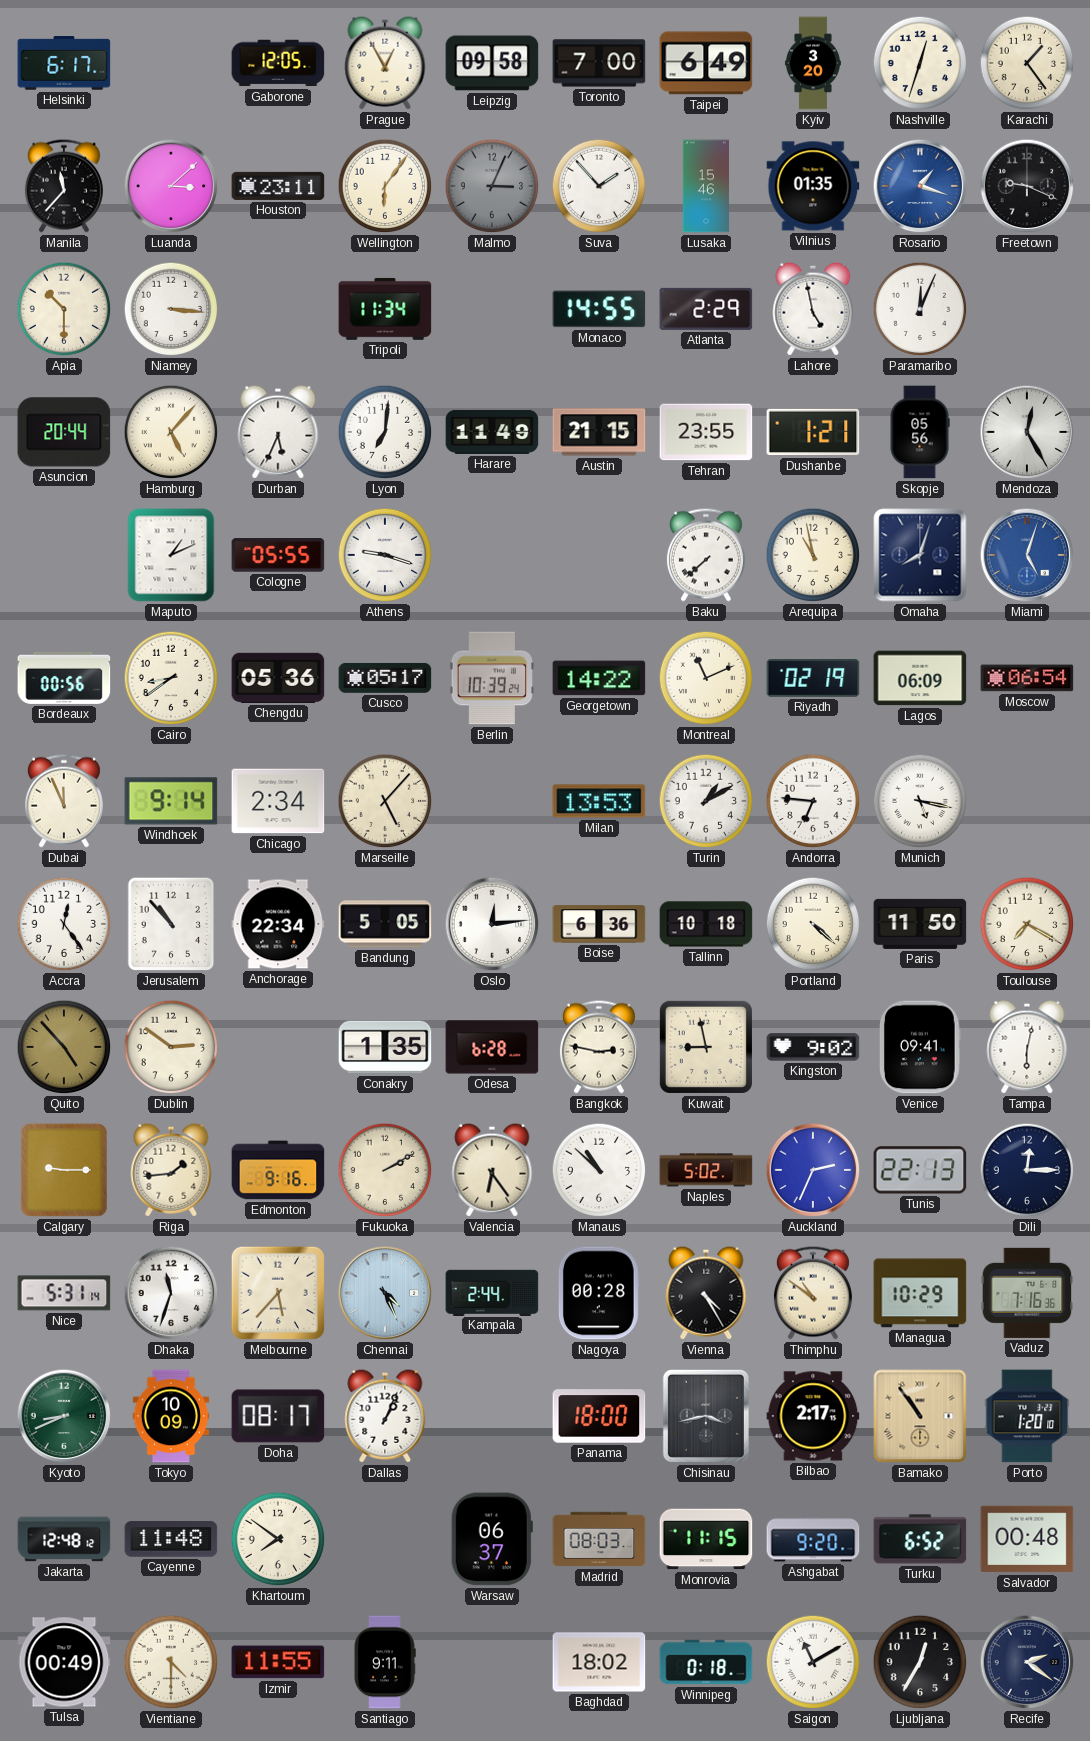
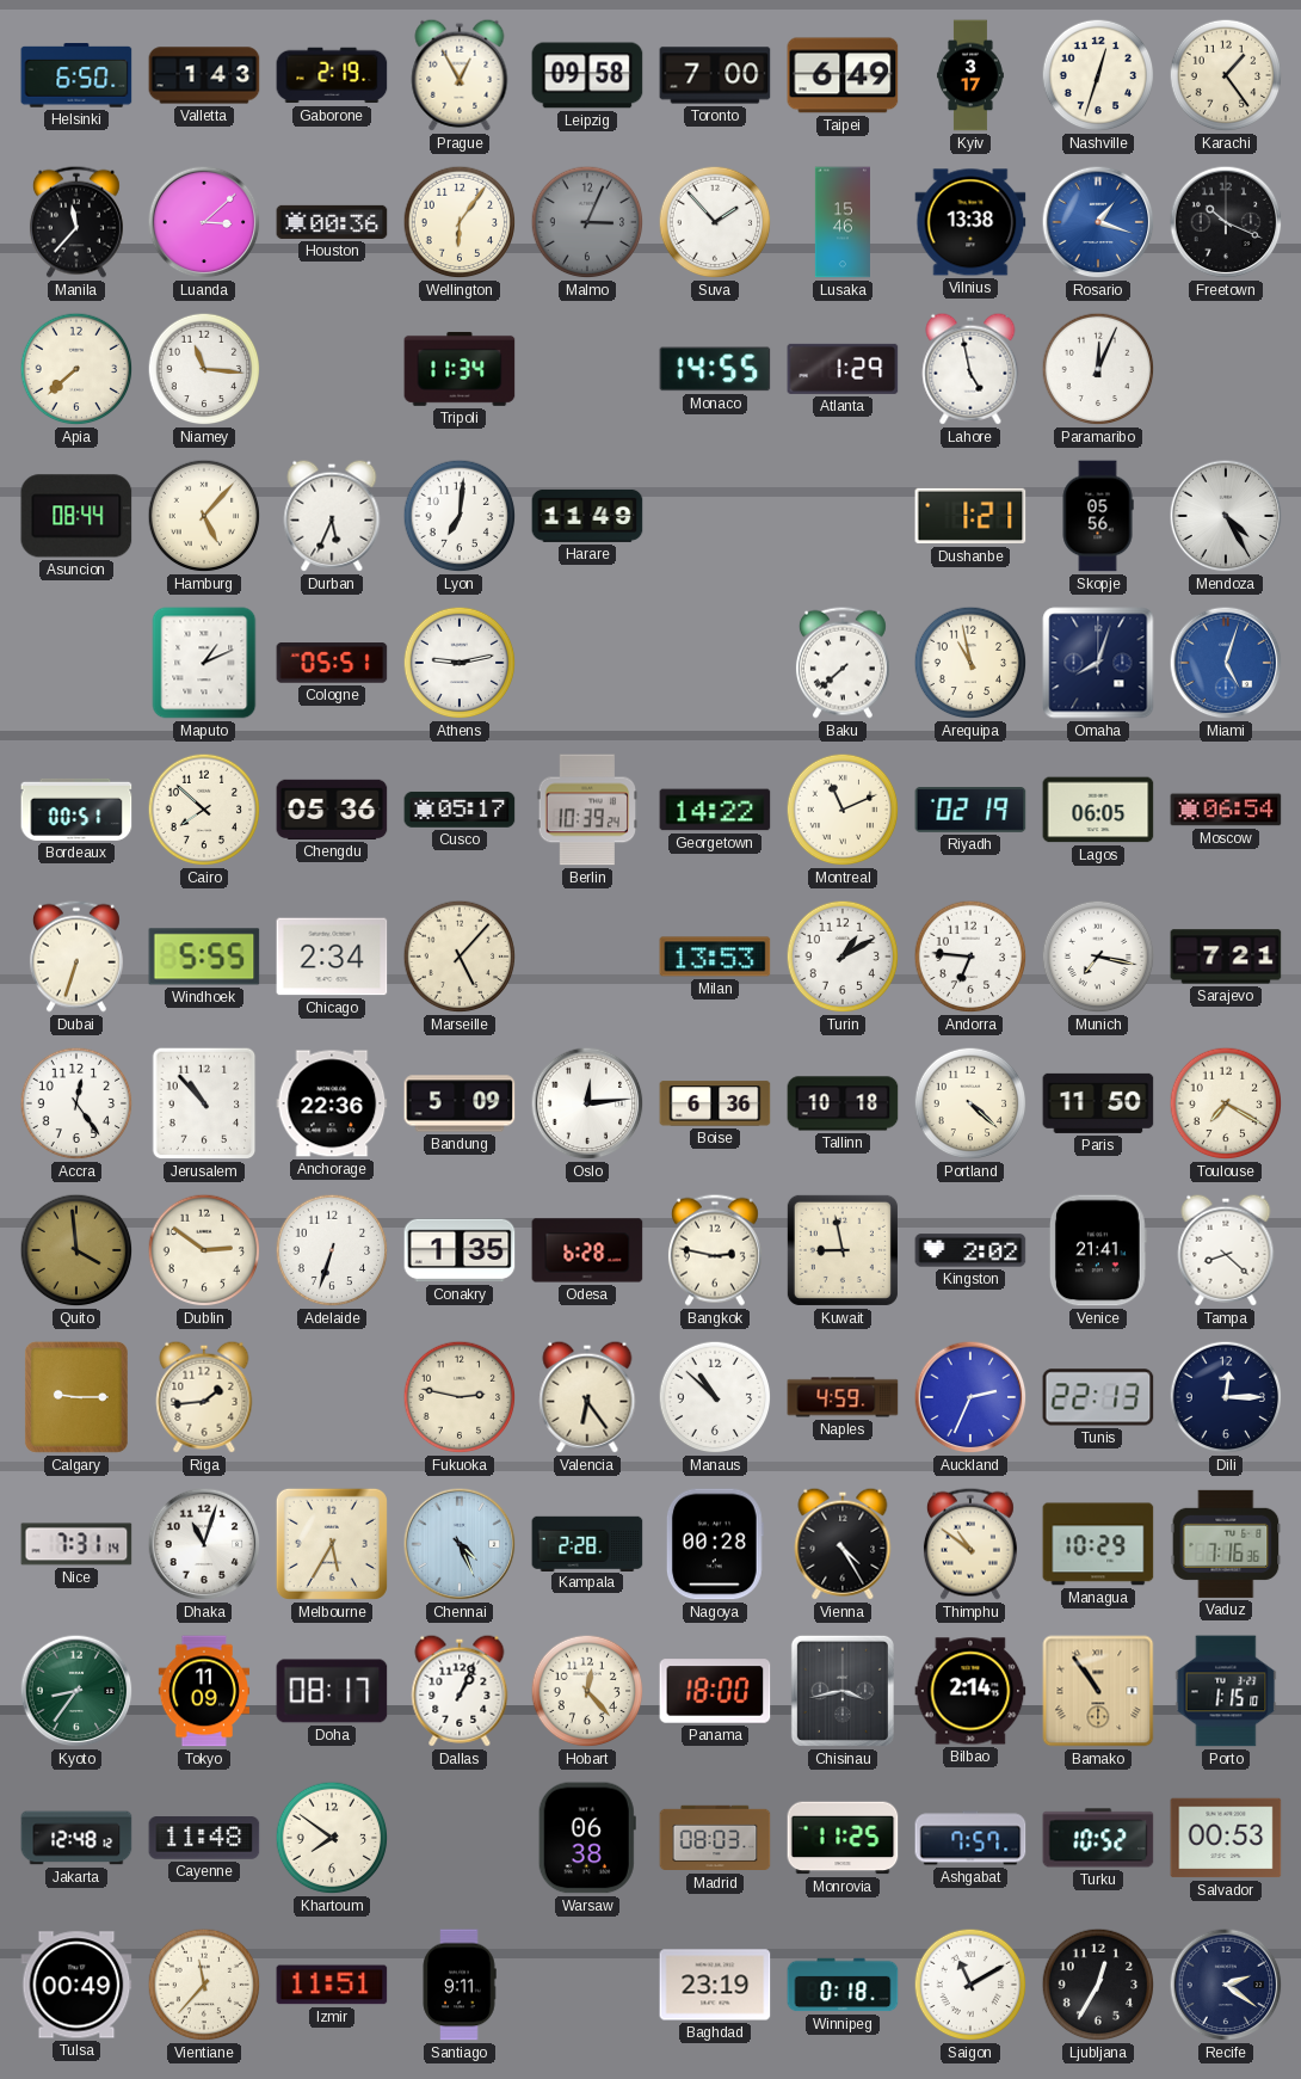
Helsinki: 6:17 -> 6:50
Valletta: none -> 1:43
Gaborone: 12:05 -> 2:19
Kyiv: 3:20 -> 3:17
Houston: 23:11 -> 00:36
Vilnius: 01:35 -> 13:38
Freetown: 9:19 -> 10:19
Apia: 10:30 -> 7:38
Niamey: 3:16 -> 11:16
Atlanta: 2:29 -> 1:29
Asuncion: 20:44 -> 08:44
Austin: 21:15 -> none
Tehran: 23:55 -> none
Mendoza: 12:25 -> 4:25
Cologne: 05:55 -> 05:51
Athens: 9:18 -> 9:13
Bordeaux: 00:56 -> 00:51
Cairo: 8:39 -> 7:52
Lagos: 06:09 -> 06:05
Dubai: 11:56 -> 6:33
Windhoek: 9:14 -> 5:55
Munich: 5:17 -> 7:17
Sarajevo: none -> 7:21
Anchorage: 22:34 -> 22:36
Bandung: 5:05 -> 5:09
Quito: 4:53 -> 3:59
Adelaide: none -> 6:33
Kingston: 9:02 -> 2:02
Venice: 09:41 -> 21:41
Tampa: 6:02 -> 8:22
Edmonton: 9:16 -> none
Fukuoka: 2:10 -> 2:47
Naples: 5:02 -> 4:59
Nice: 5:31 -> 7:31
Dhaka: 11:33 -> 11:03
Melbourne: 5:37 -> 5:35
Kampala: 2:44 -> 2:28
Kyoto: 8:41 -> 8:36
Tokyo: 10:09 -> 11:09
Hobart: none -> 12:23
Bilbao: 2:17 -> 2:14
Porto: 1:20 -> 1:15
Warsaw: 06:37 -> 06:38
Monrovia: 11:15 -> 11:25
Ashgabat: 9:20 -> 7:57
Turku: 6:52 -> 10:52
Salvador: 00:48 -> 00:53
Vientiane: 4:30 -> 11:37
Izmir: 11:55 -> 11:51
Baghdad: 18:02 -> 23:19
